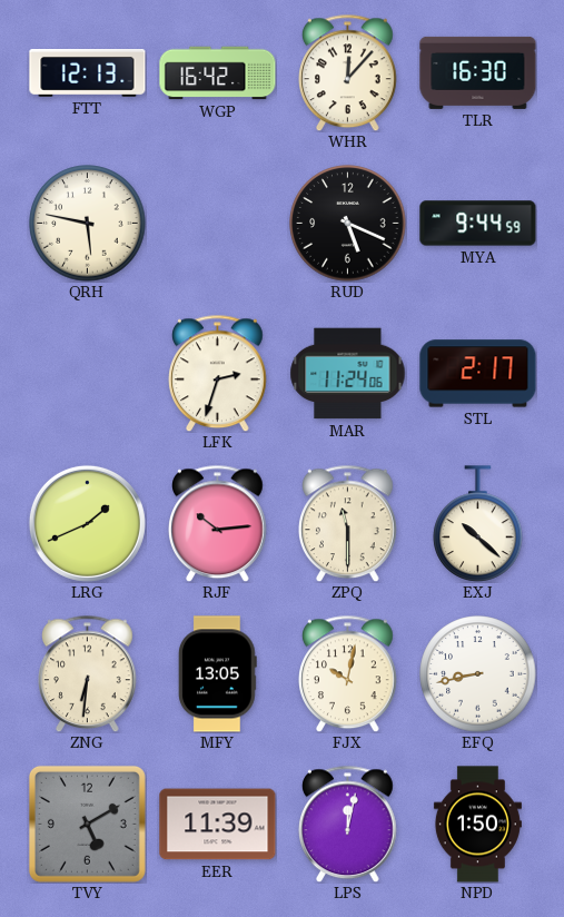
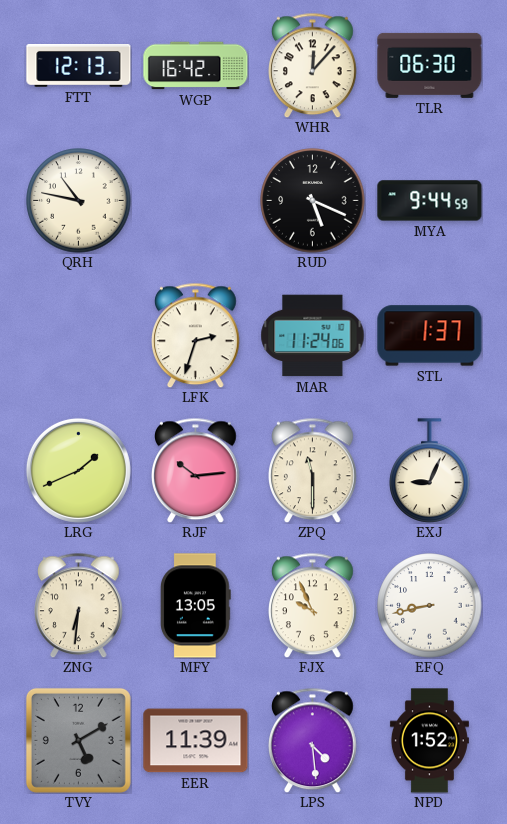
TLR: 16:30 -> 06:30
QRH: 5:47 -> 10:47
STL: 2:17 -> 1:37
EXJ: 10:22 -> 9:04
FJX: 10:02 -> 9:56
LPS: 12:02 -> 4:29
NPD: 1:50 -> 1:52
